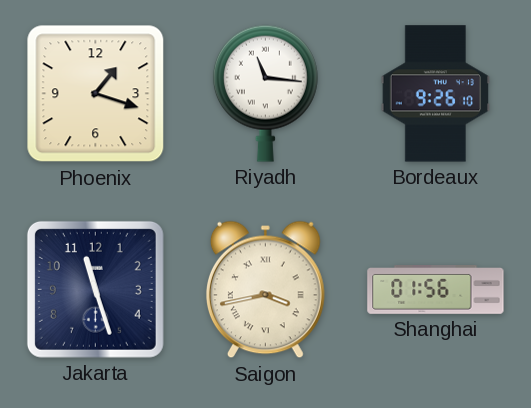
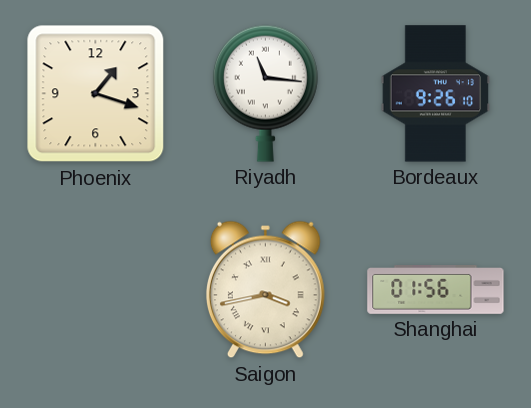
Jakarta: 11:27 -> none
